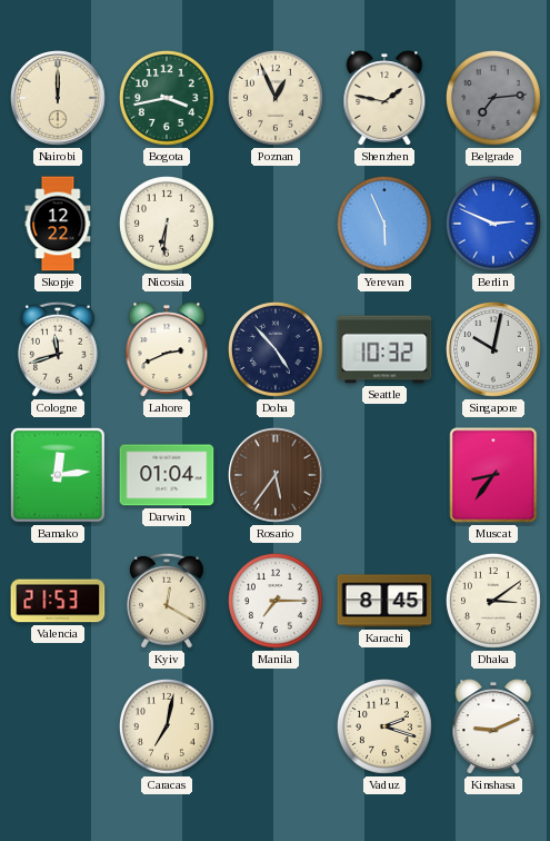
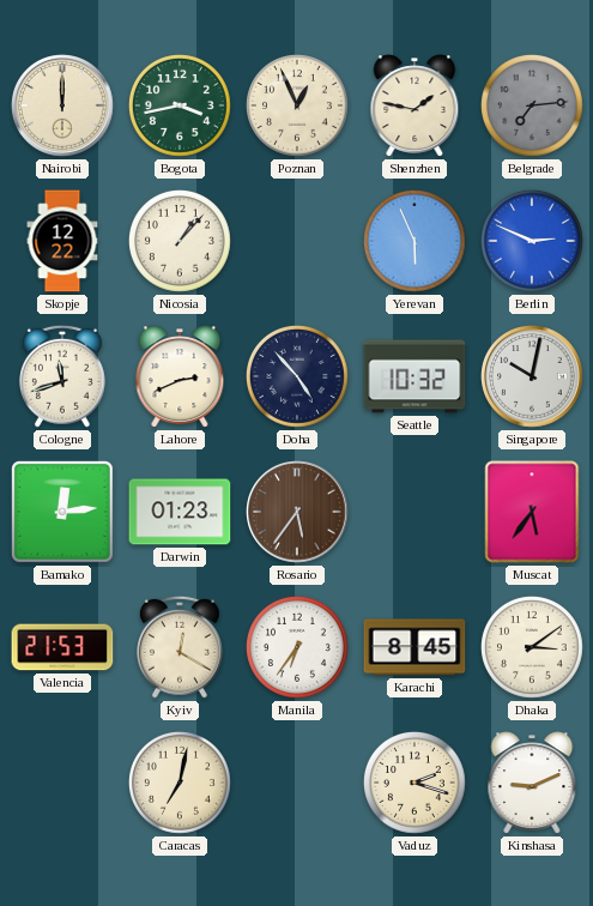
Nicosia: 6:31 -> 1:07
Darwin: 01:04 -> 01:23
Muscat: 8:36 -> 5:36
Manila: 7:15 -> 6:36
